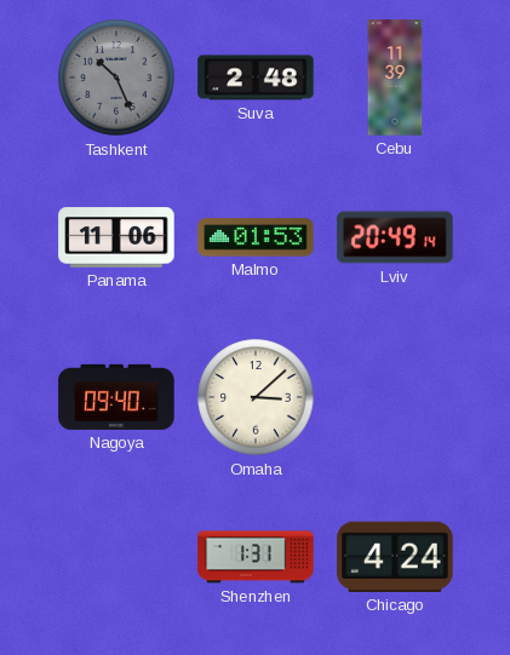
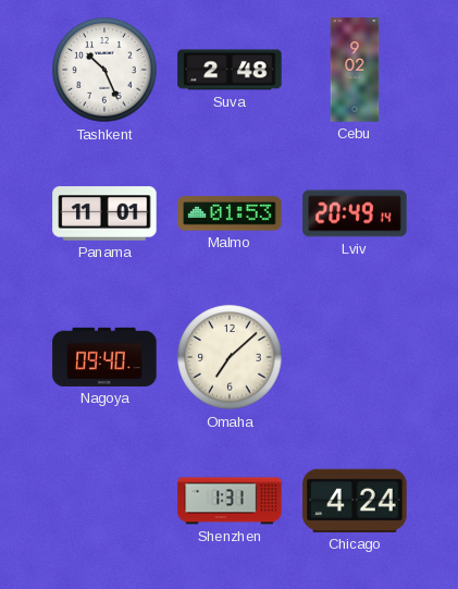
Tashkent dial: grey -> white
Cebu: 11:39 -> 9:02
Panama: 11:06 -> 11:01
Omaha: 3:08 -> 7:08
